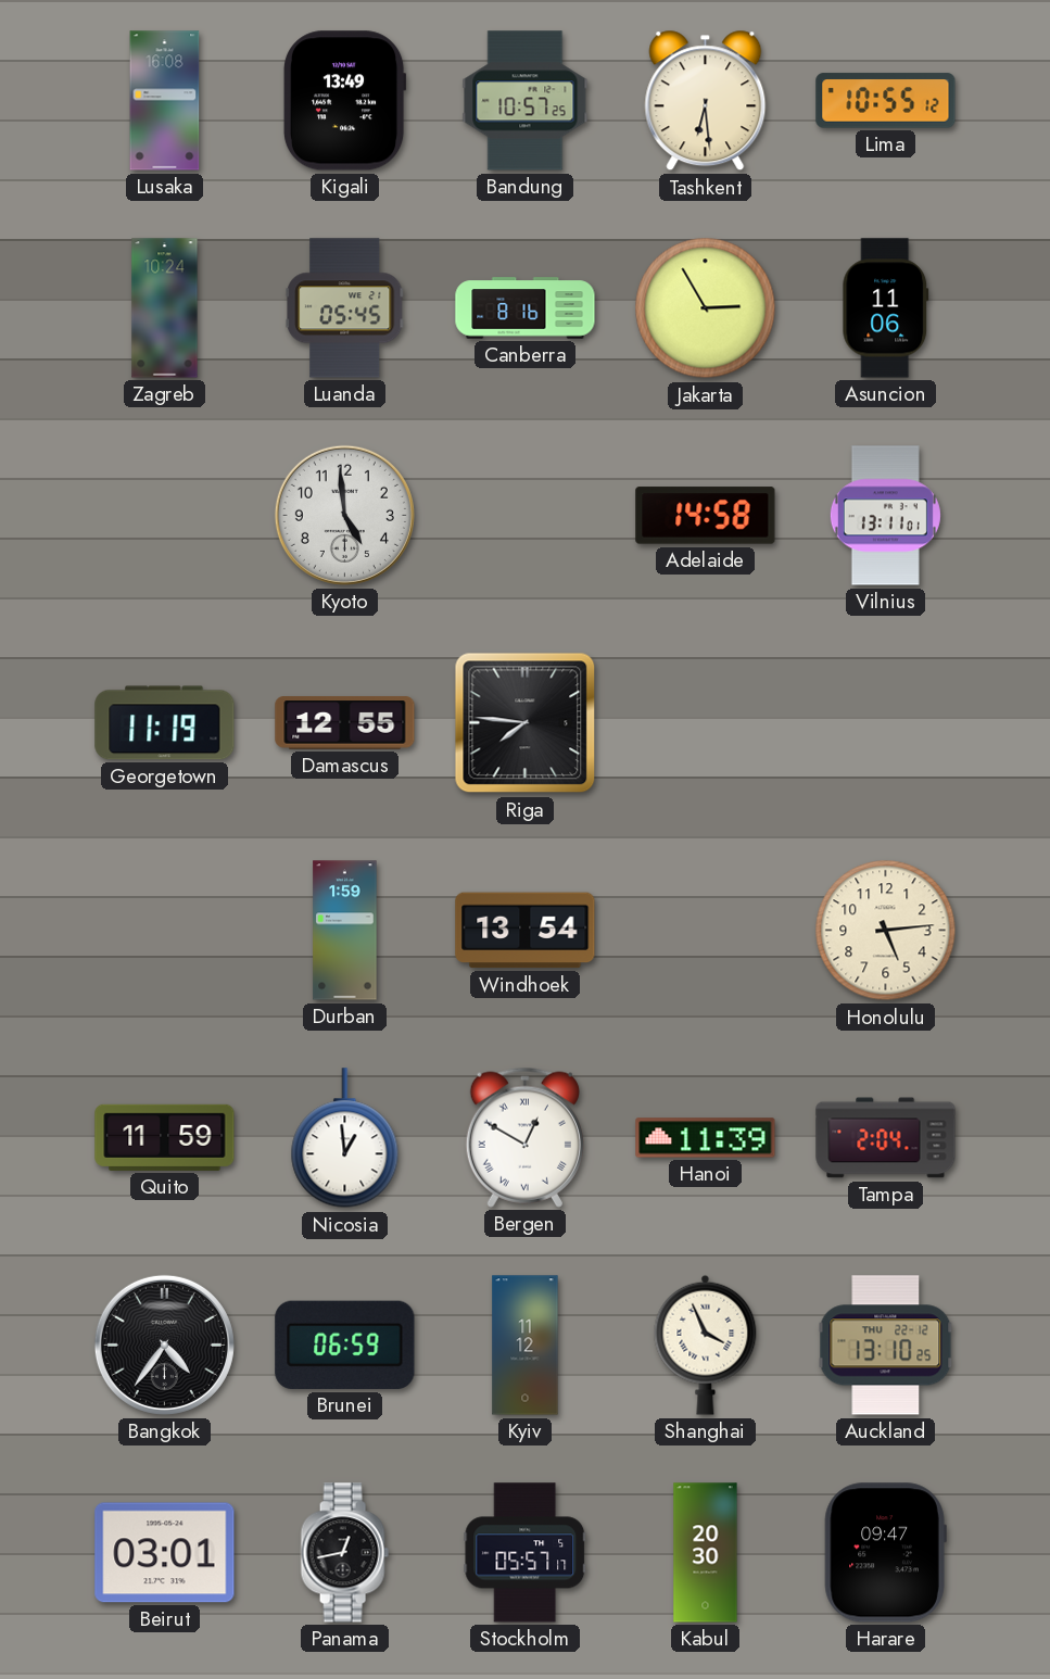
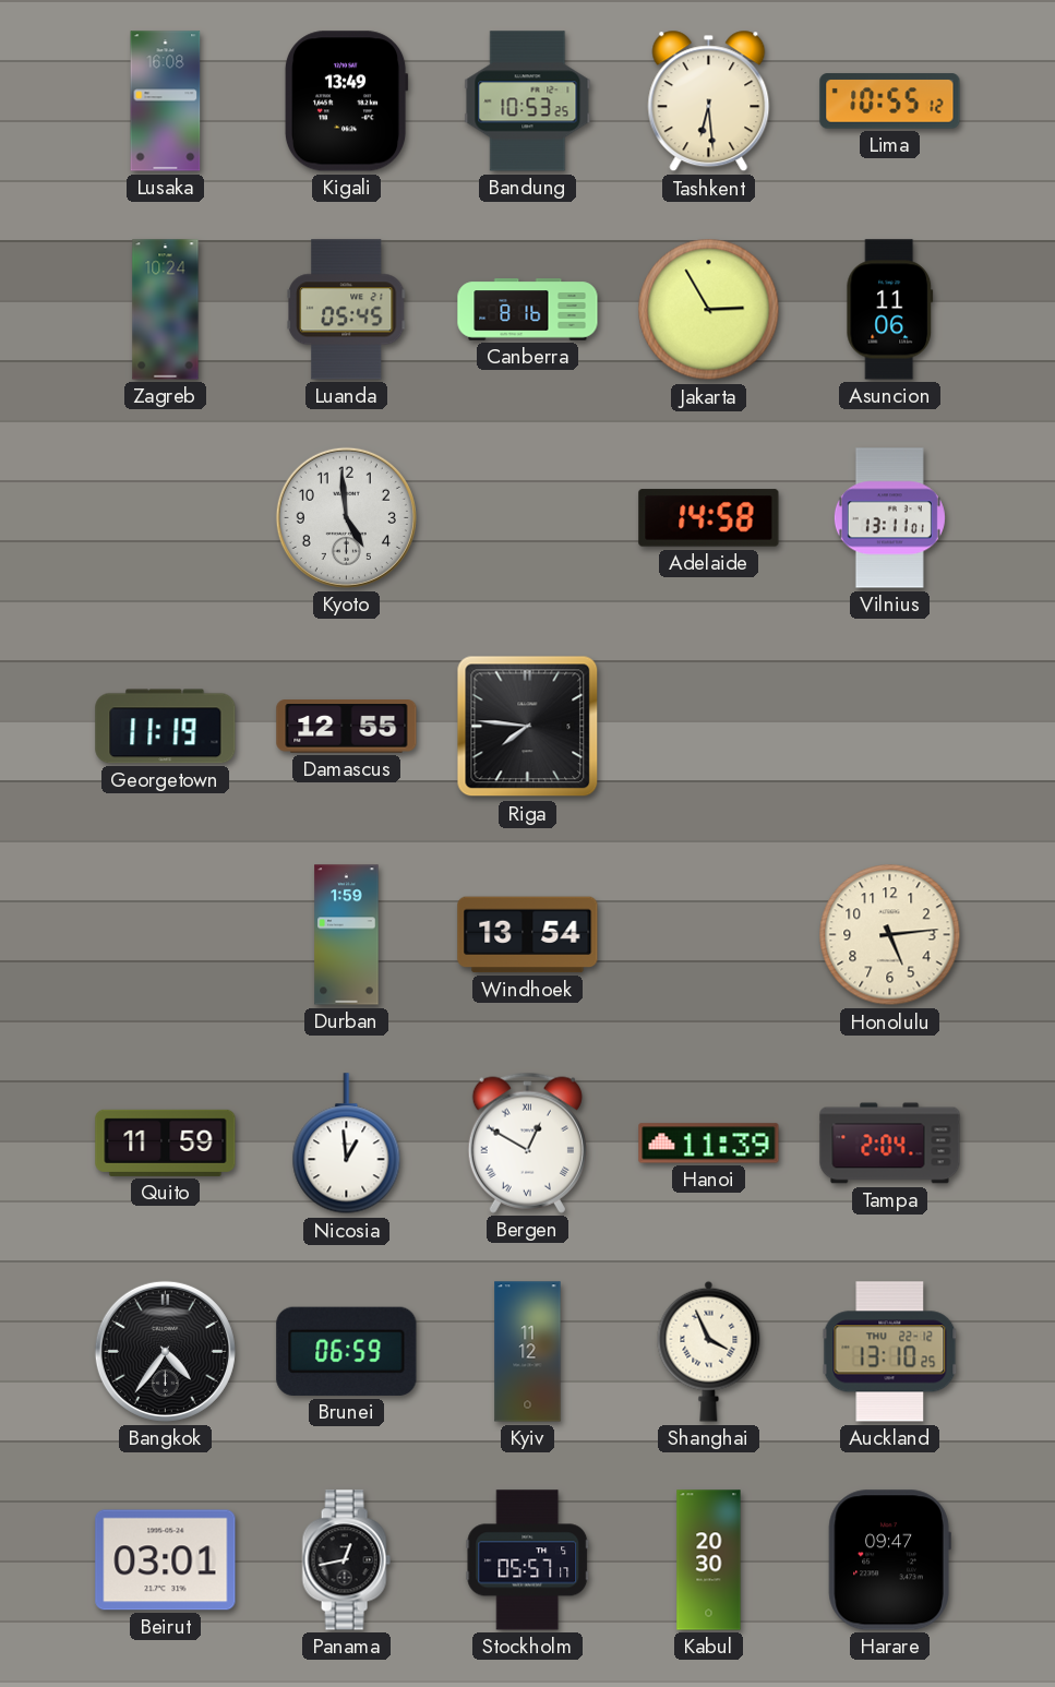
Bandung: 10:57 -> 10:53
